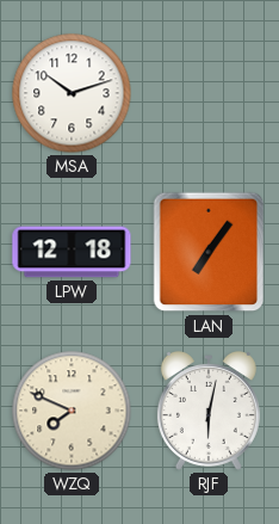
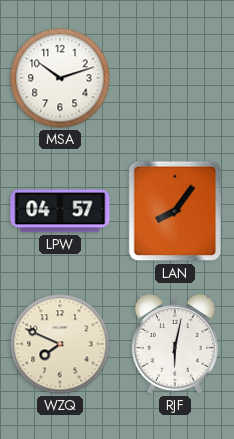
LPW: 12:18 -> 04:57
LAN: 7:06 -> 8:06
